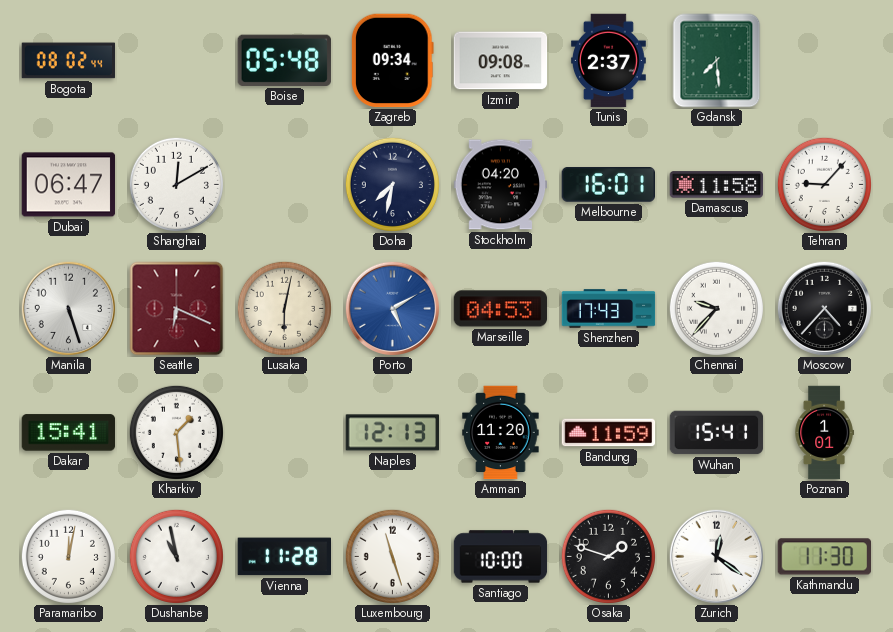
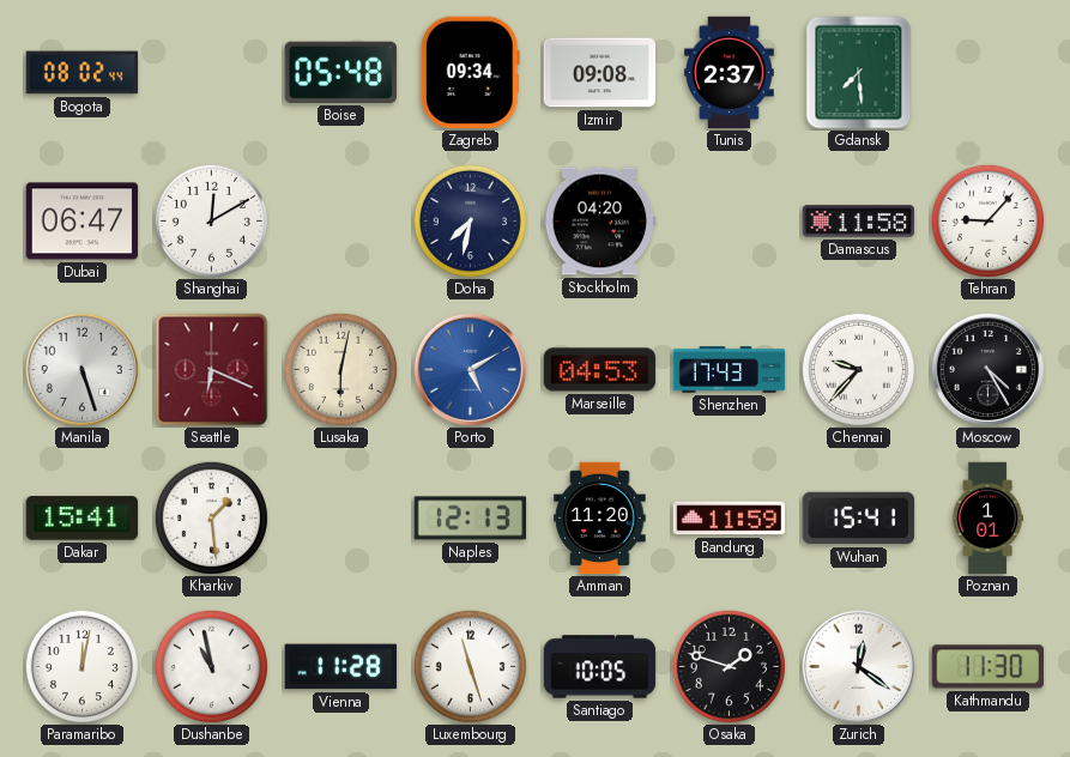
Melbourne: 16:01 -> none
Moscow: 4:37 -> 4:25
Santiago: 10:00 -> 10:05
